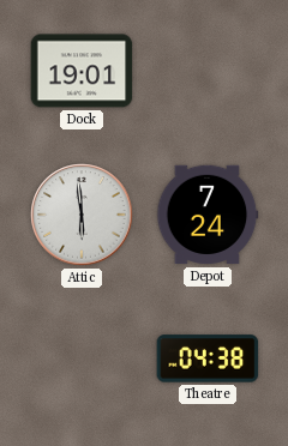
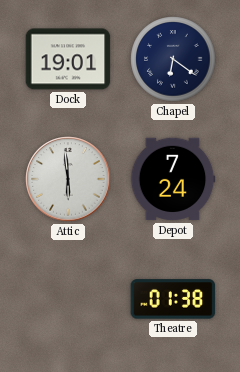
Chapel: none -> 6:21
Theatre: 04:38 -> 01:38
